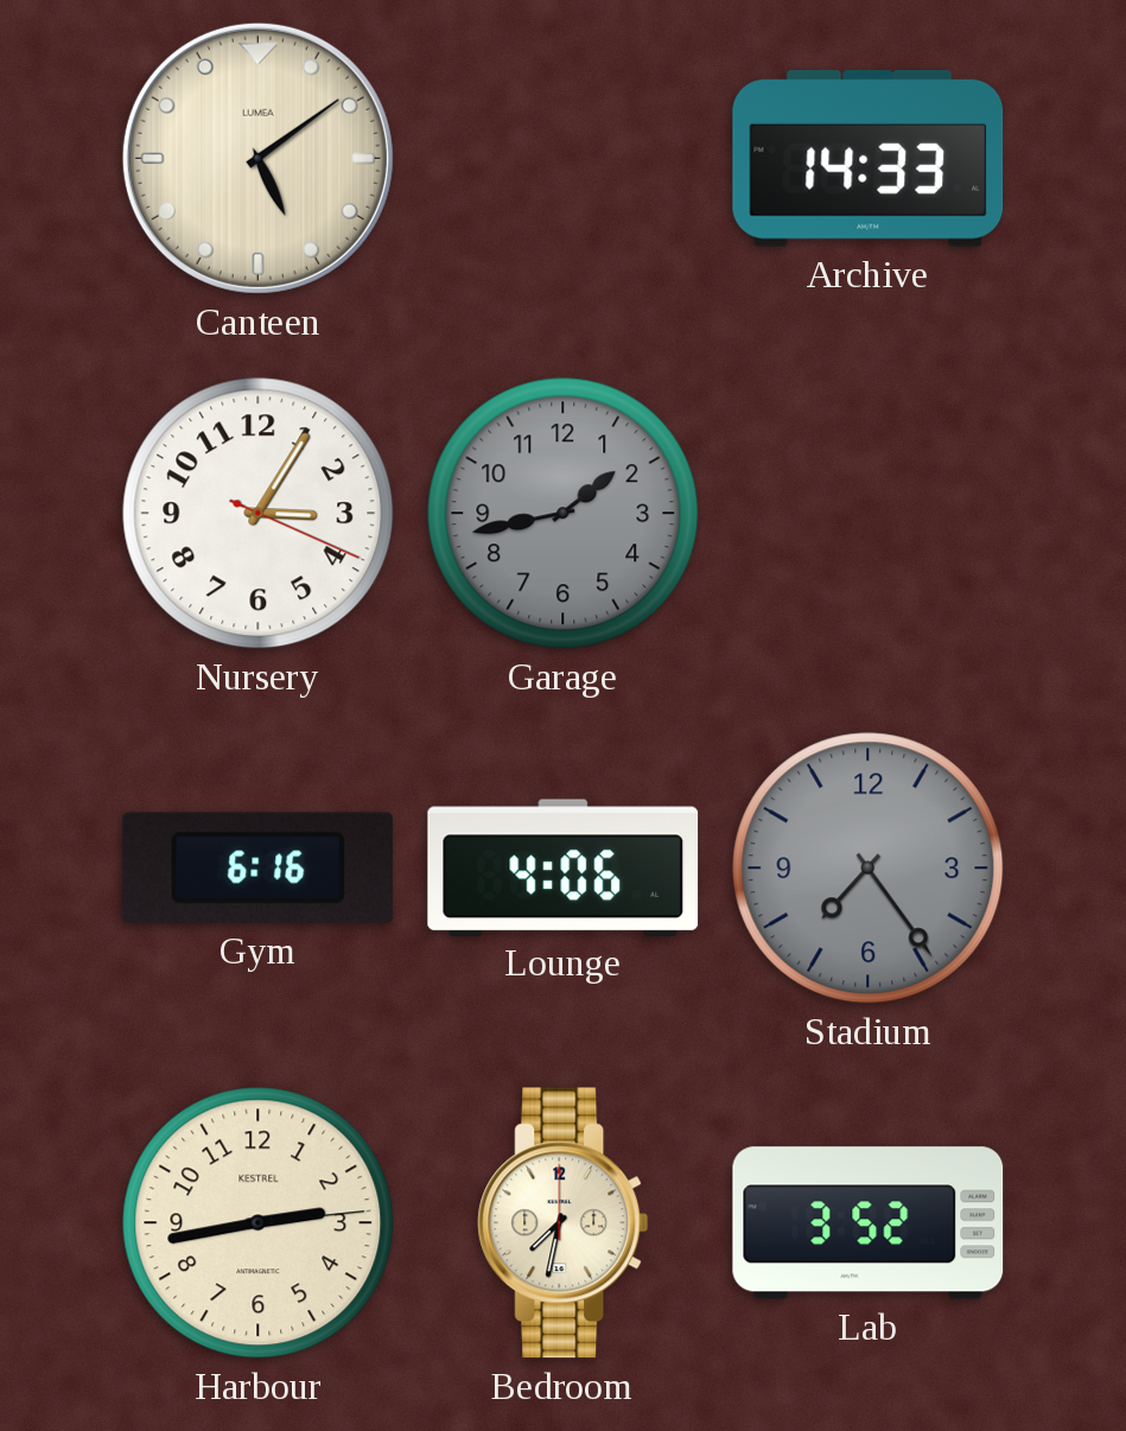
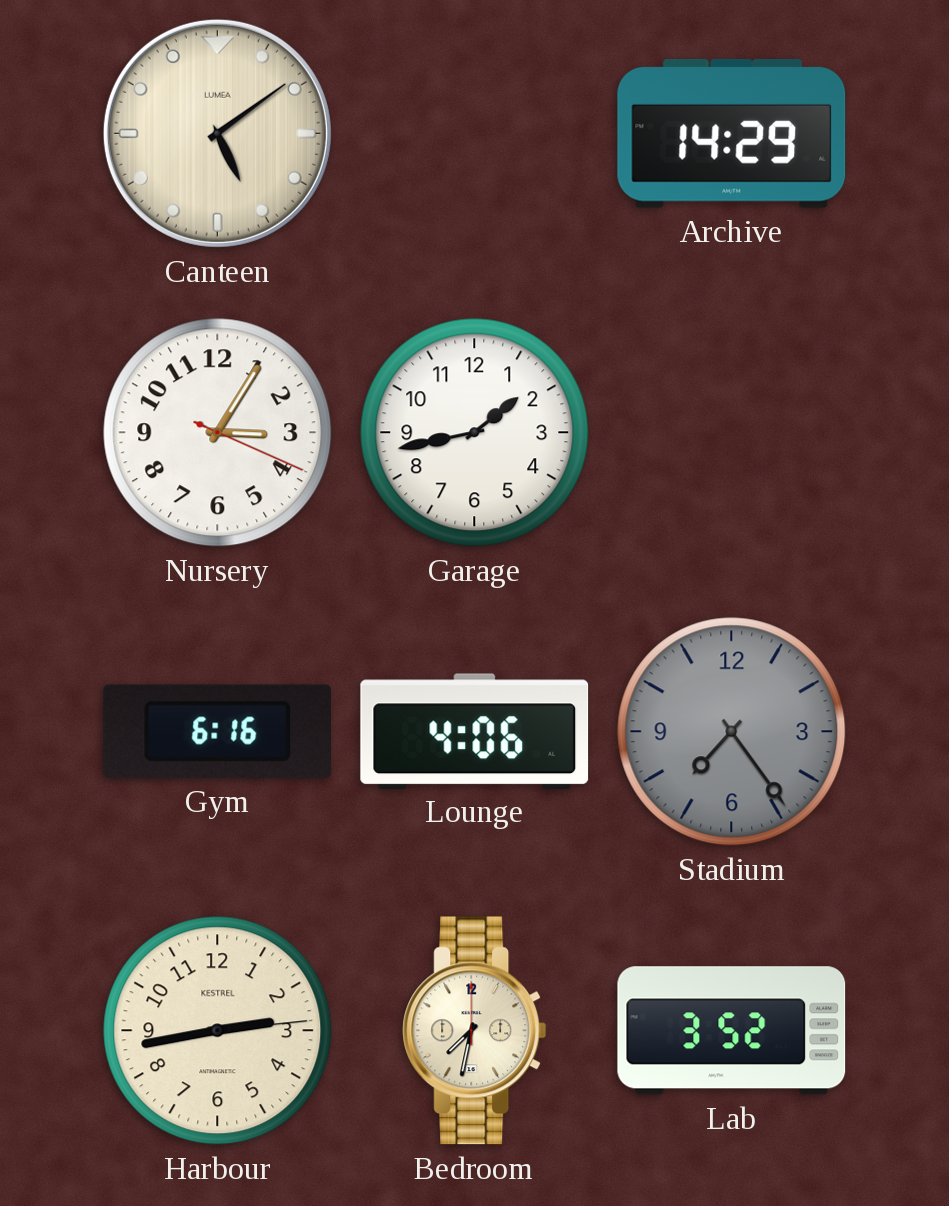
Archive: 14:33 -> 14:29
Garage dial: grey -> white
